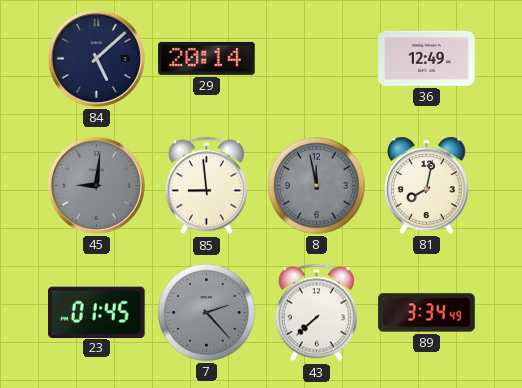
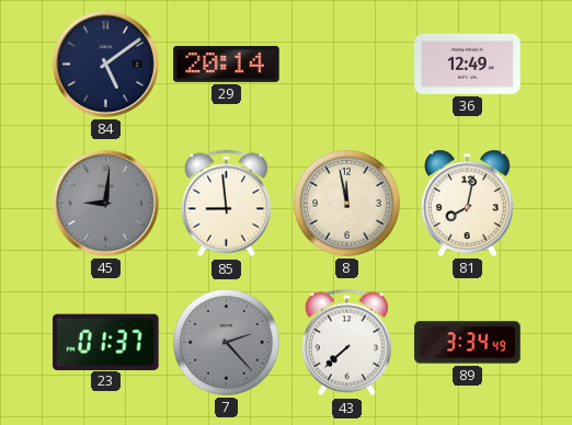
84: 5:08 -> 5:09
8 dial: grey -> cream
23: 01:45 -> 01:37
